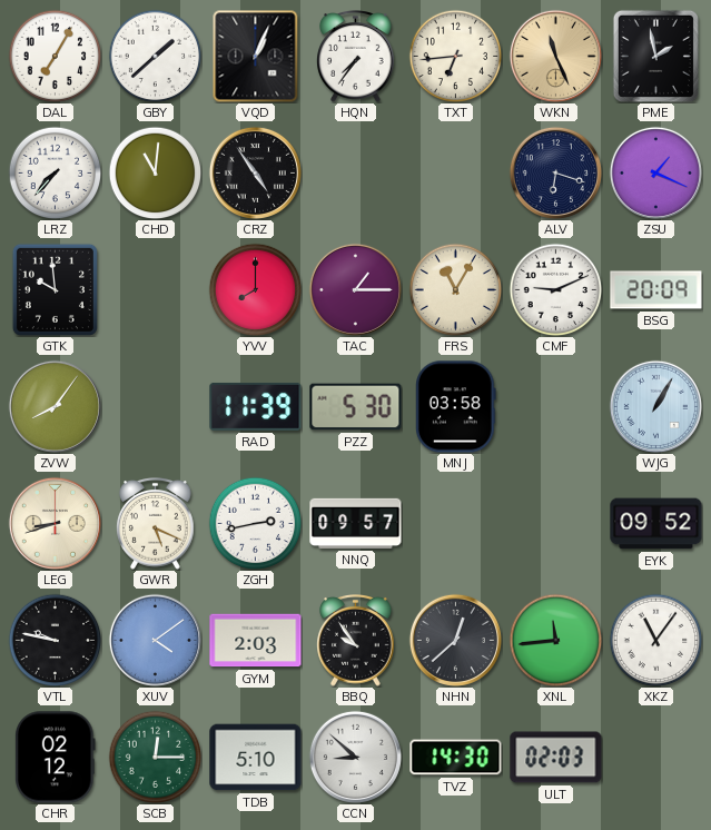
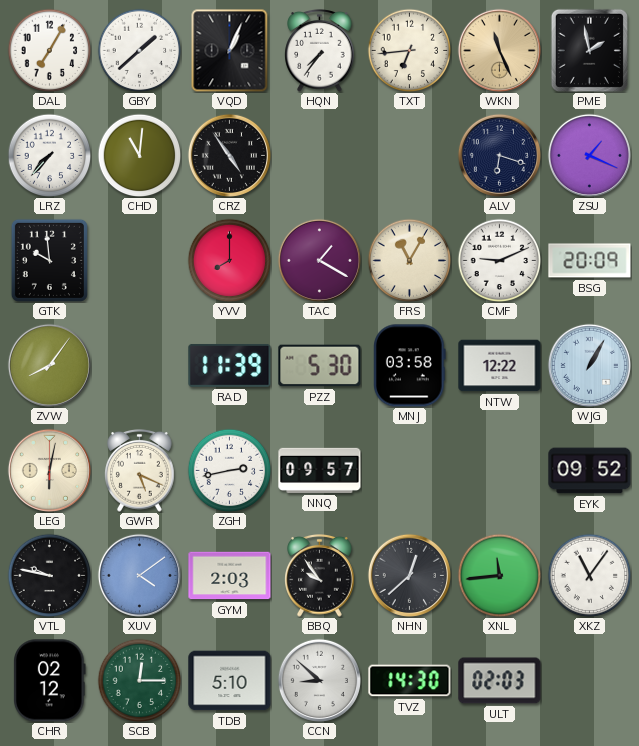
TAC: 1:15 -> 1:20
NTW: none -> 12:22
LEG: 8:42 -> 6:02
